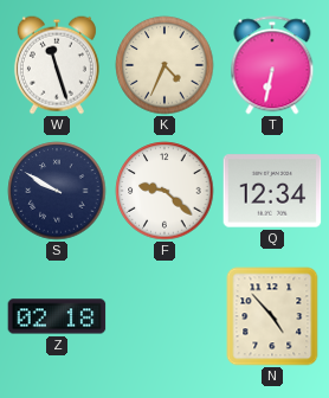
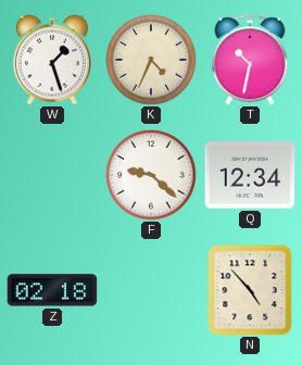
W: 11:27 -> 1:27
T: 6:32 -> 10:32
S: 9:50 -> none
